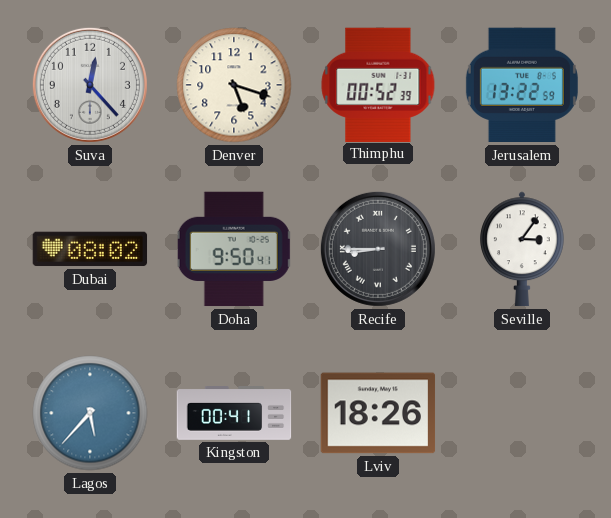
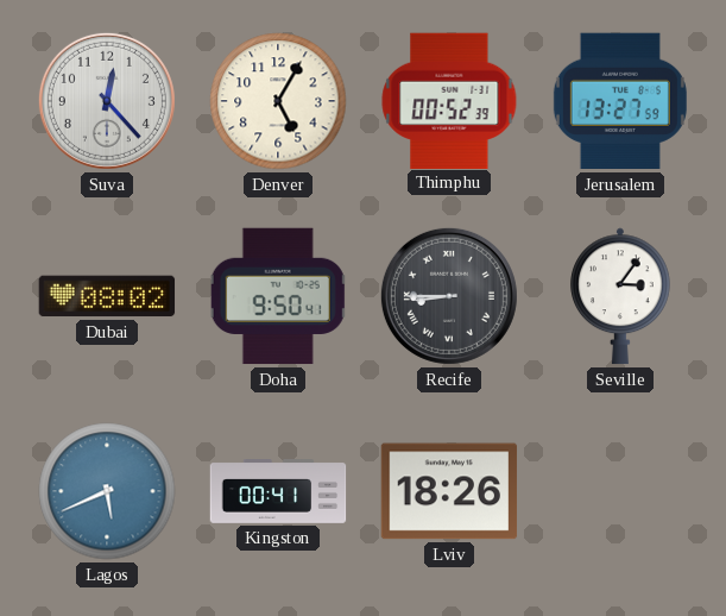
Denver: 5:18 -> 5:05
Jerusalem: 13:22 -> 13:27
Lagos: 5:37 -> 5:41
